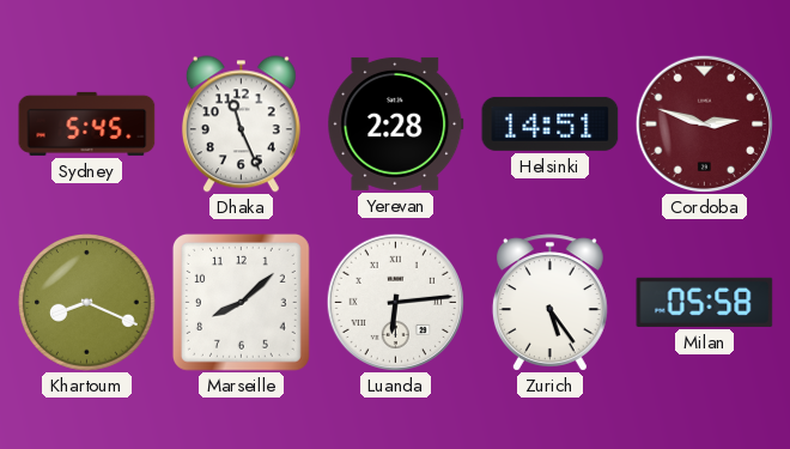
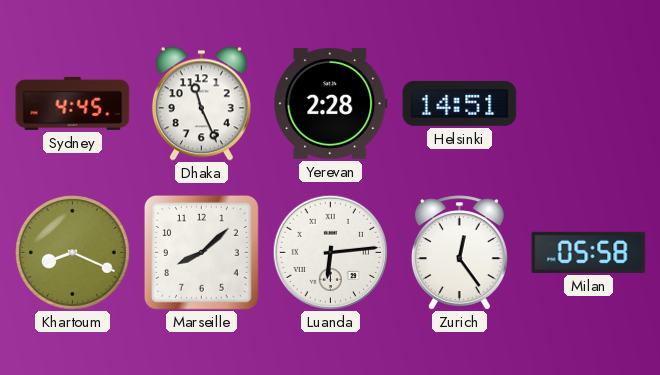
Sydney: 5:45 -> 4:45
Cordoba: 2:48 -> none
Zurich: 5:24 -> 12:24
